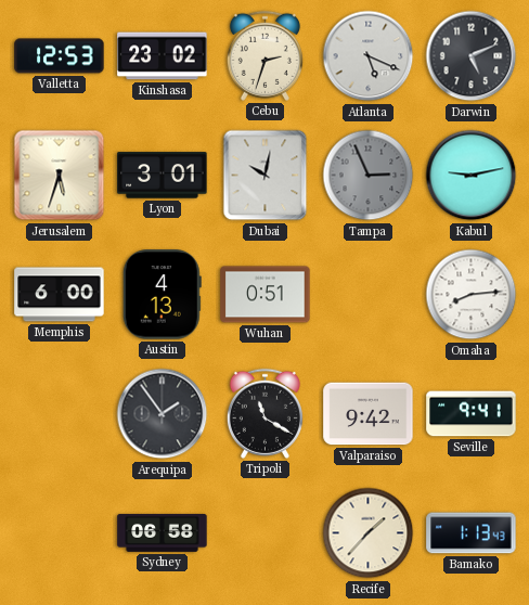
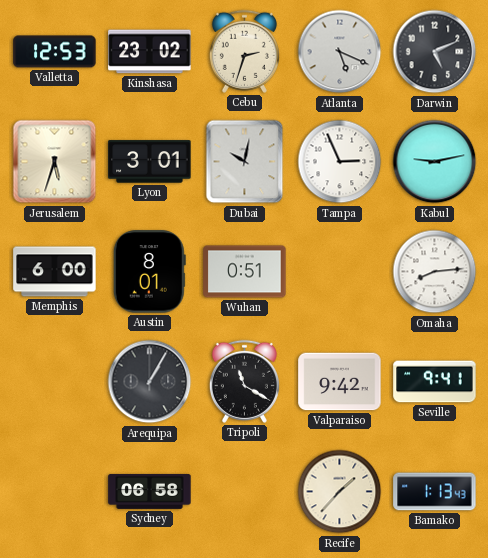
Tampa dial: grey -> white
Austin: 4:13 -> 8:01
Arequipa: 1:54 -> 1:05
